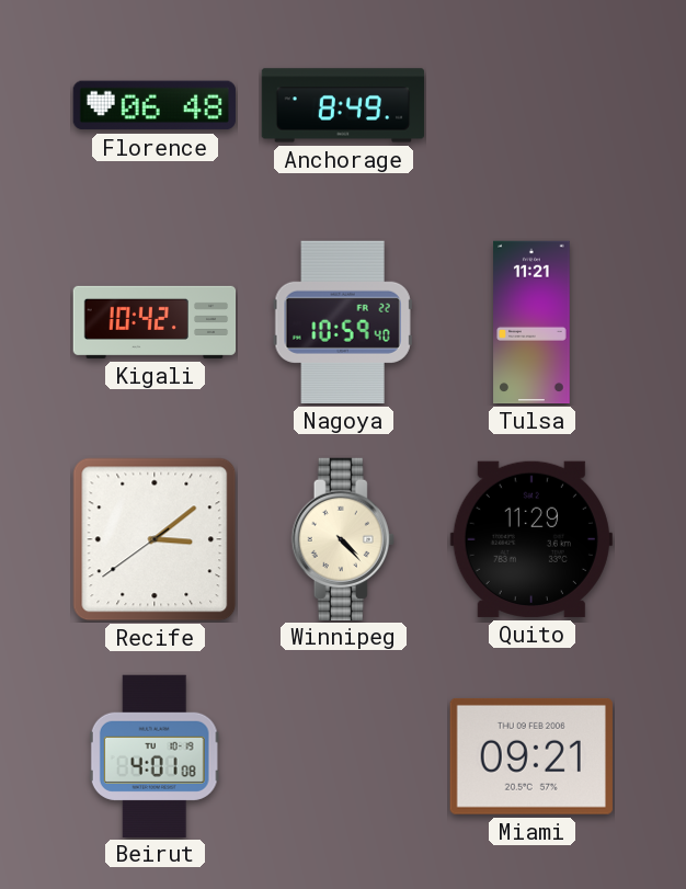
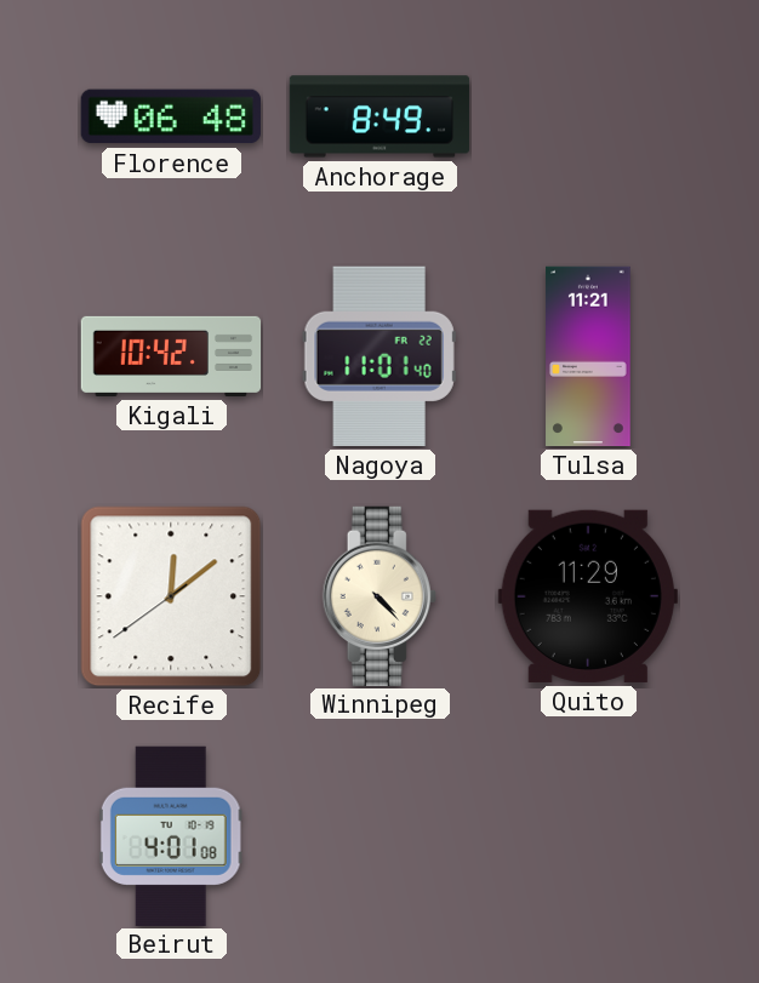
Nagoya: 10:59 -> 11:01
Recife: 3:08 -> 12:08
Miami: 09:21 -> none
